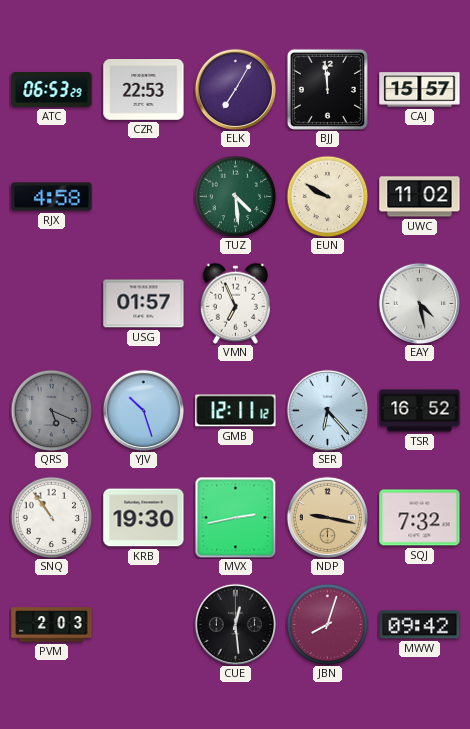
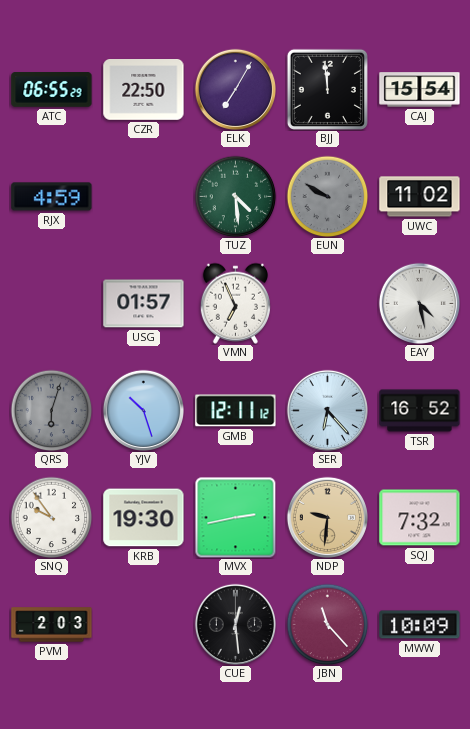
ATC: 06:53 -> 06:55
CZR: 22:53 -> 22:50
CAJ: 15:57 -> 15:54
RJX: 4:58 -> 4:59
EUN dial: cream -> grey
QRS: 5:19 -> 6:03
SNQ: 10:54 -> 9:54
NDP: 9:17 -> 9:31
JBN: 8:03 -> 11:23
MWW: 09:42 -> 10:09
